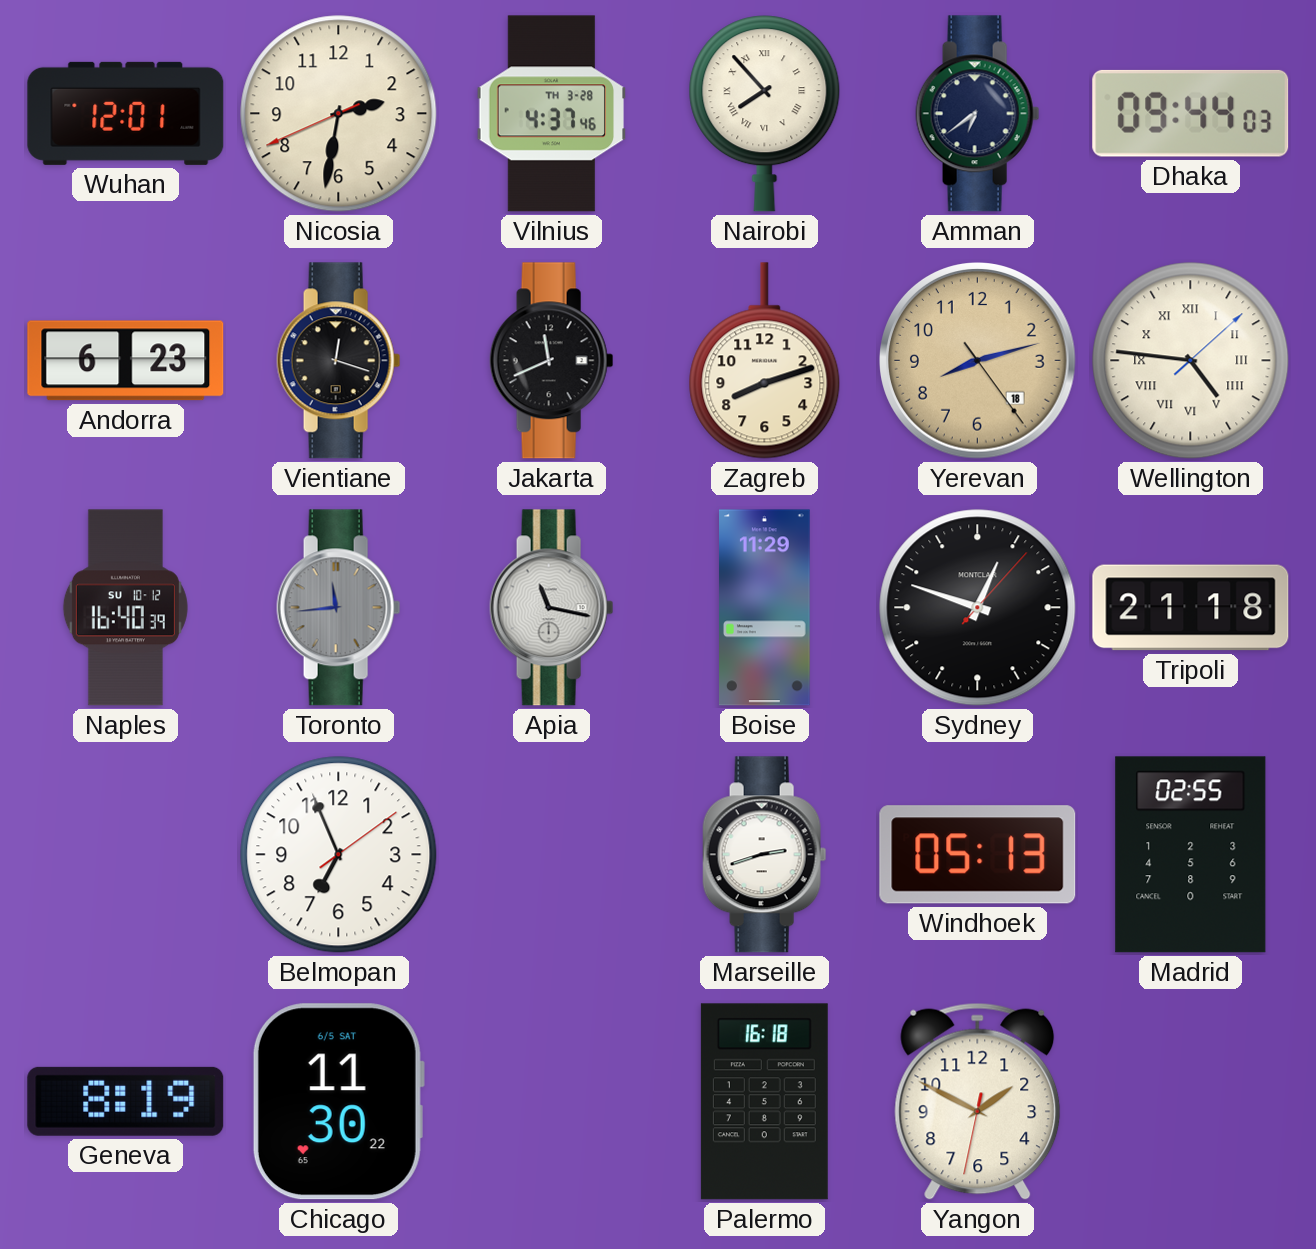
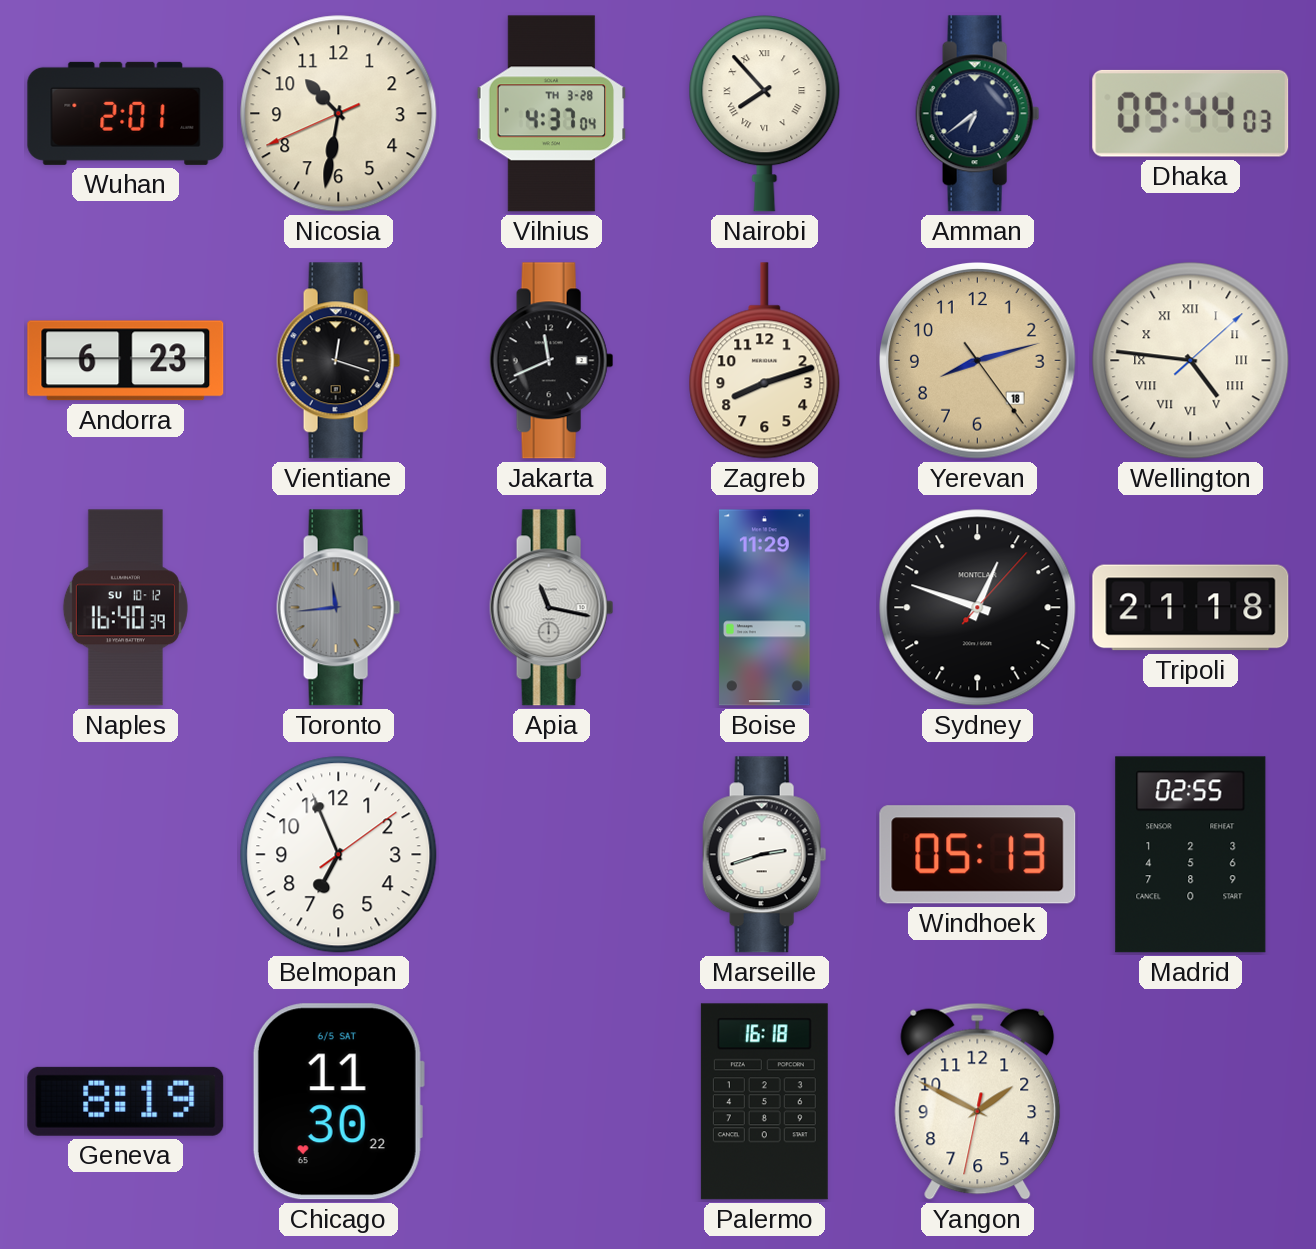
Wuhan: 12:01 -> 2:01
Nicosia: 2:31 -> 10:31
Vilnius: 4:37:46 -> 4:37:04
